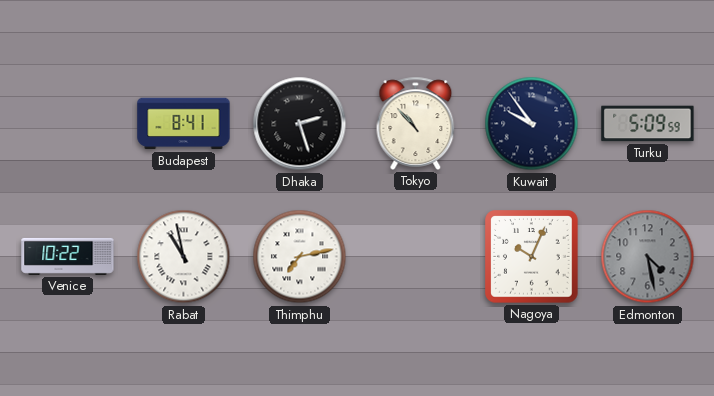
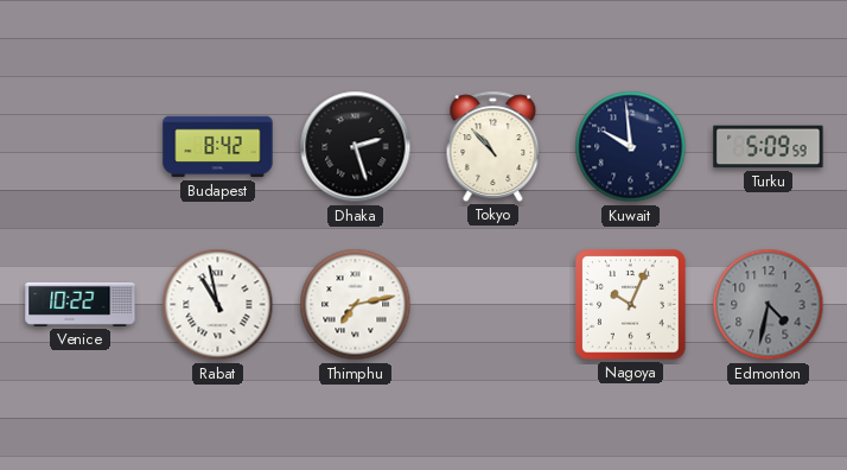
Budapest: 8:41 -> 8:42
Kuwait: 9:54 -> 9:59
Edmonton: 4:28 -> 4:32
